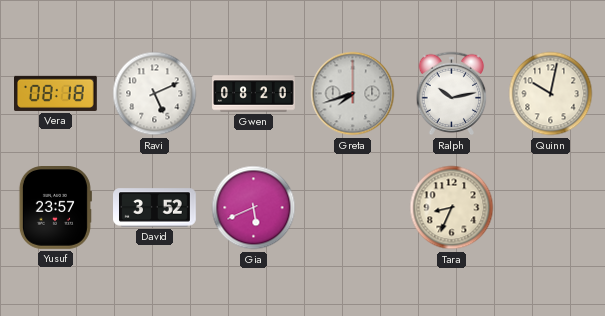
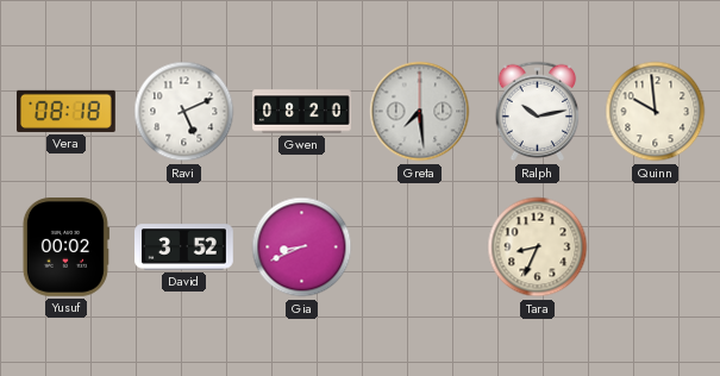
Greta: 7:42 -> 7:29
Quinn: 10:02 -> 9:59
Yusuf: 23:57 -> 00:02
Gia: 5:41 -> 8:41
